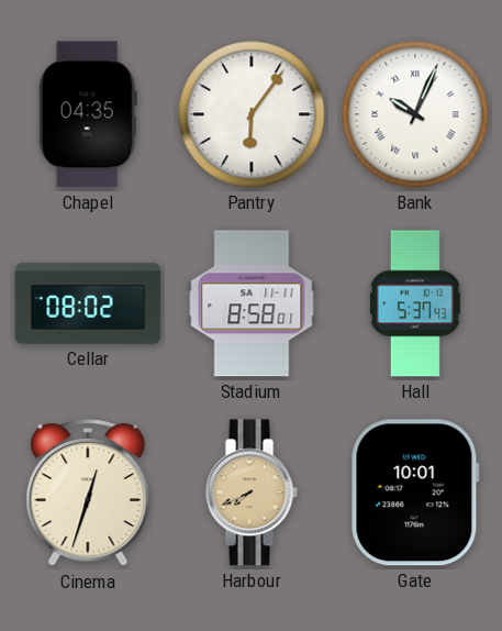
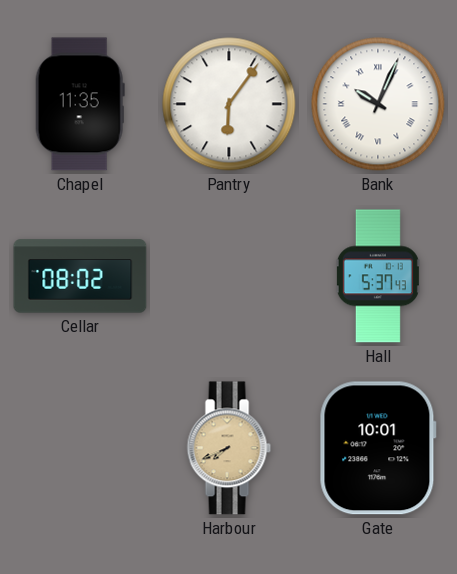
Chapel: 04:35 -> 11:35
Stadium: 8:58 -> none
Cinema: 12:33 -> none
